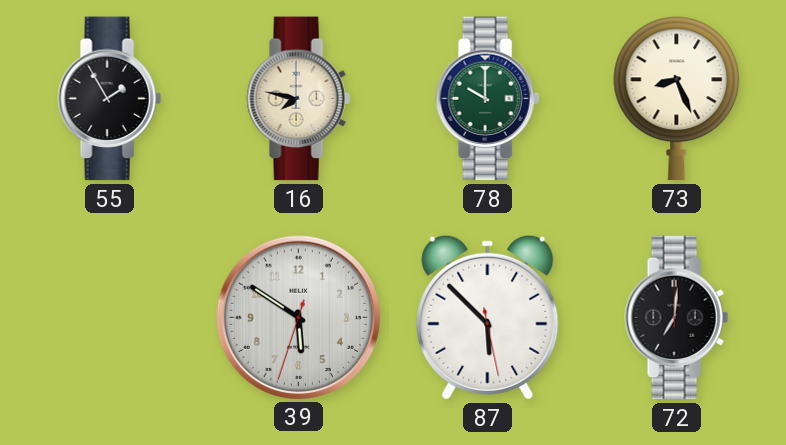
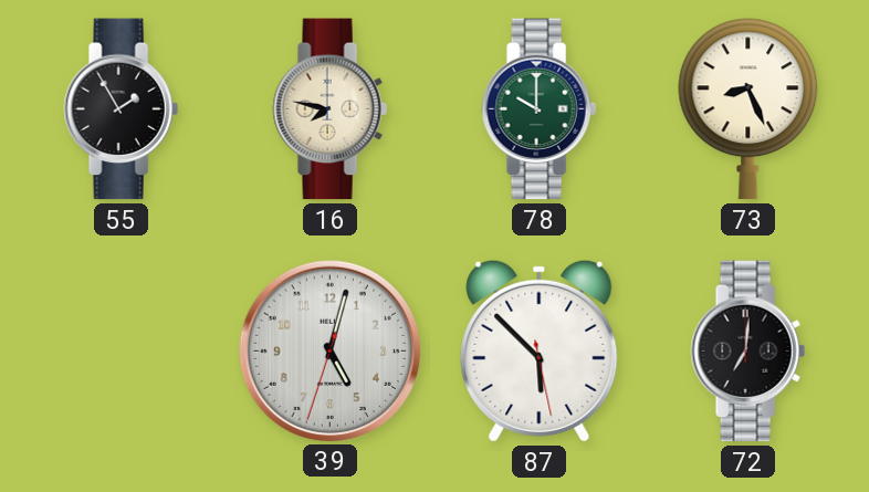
39: 5:50 -> 5:02
